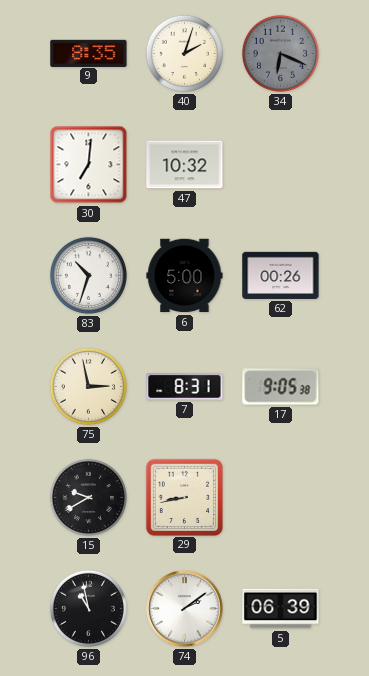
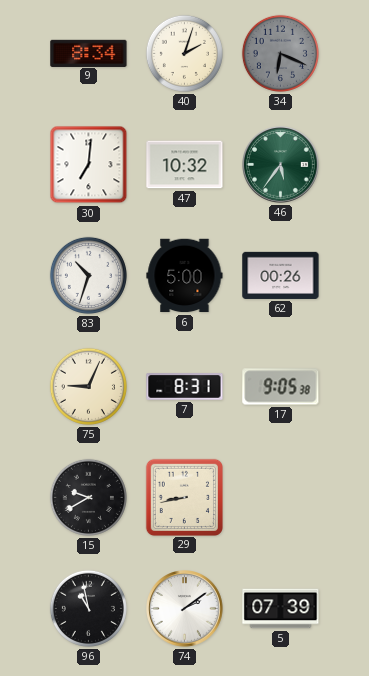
9: 8:35 -> 8:34
46: none -> 5:36
75: 2:58 -> 9:04
5: 06:39 -> 07:39
